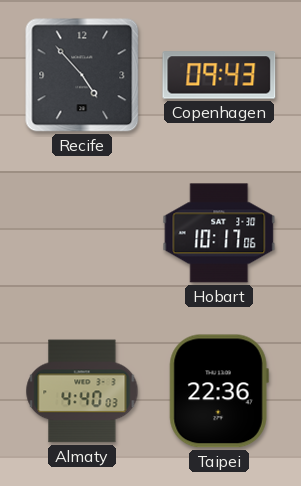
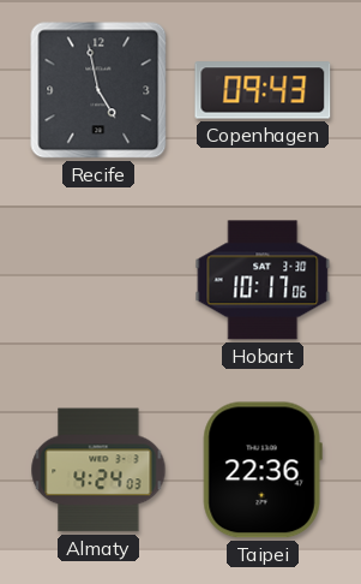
Recife: 4:53 -> 4:58
Almaty: 4:40 -> 4:24
